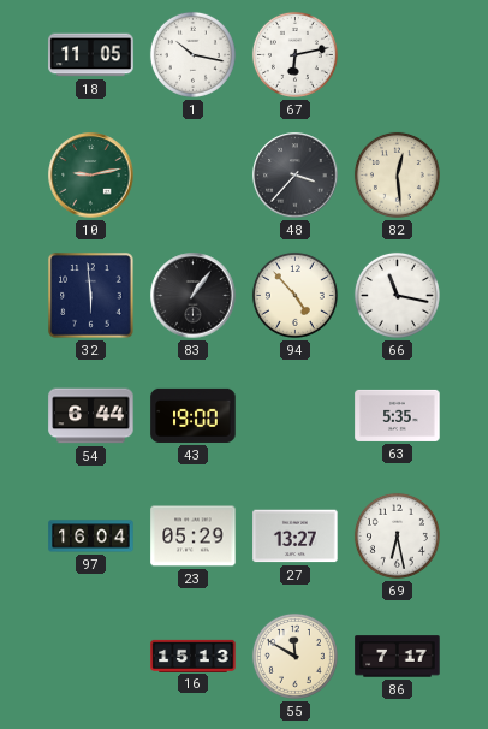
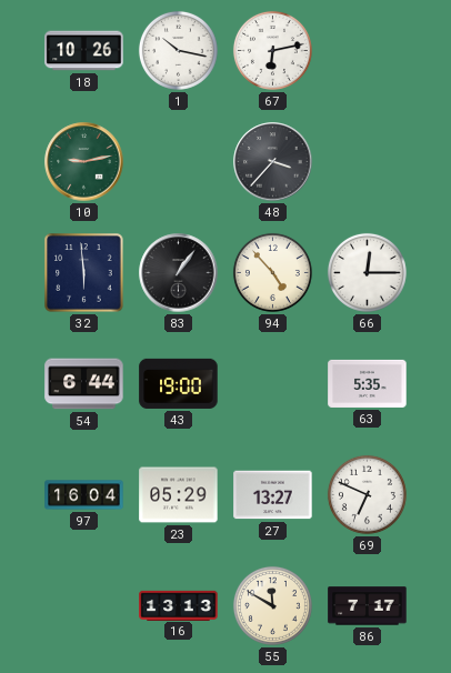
18: 11:05 -> 10:26
82: 12:29 -> none
66: 11:17 -> 12:15
69: 6:28 -> 6:49
16: 15:13 -> 13:13
